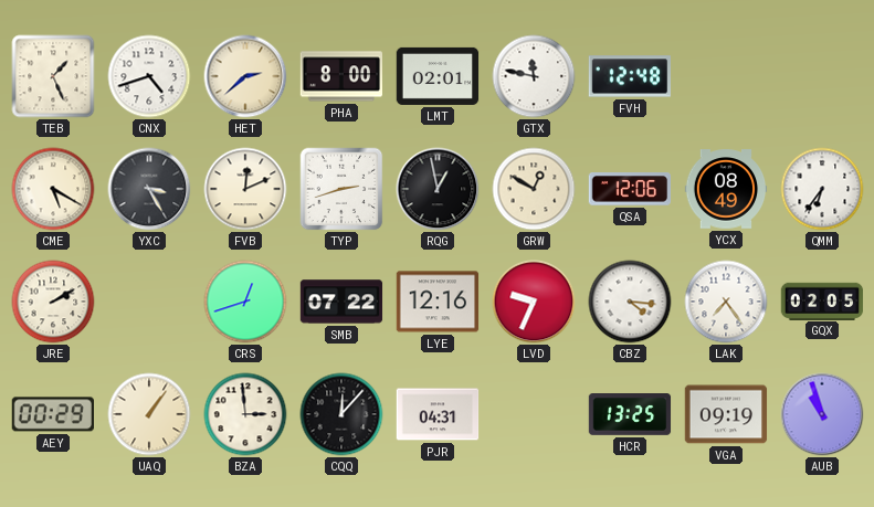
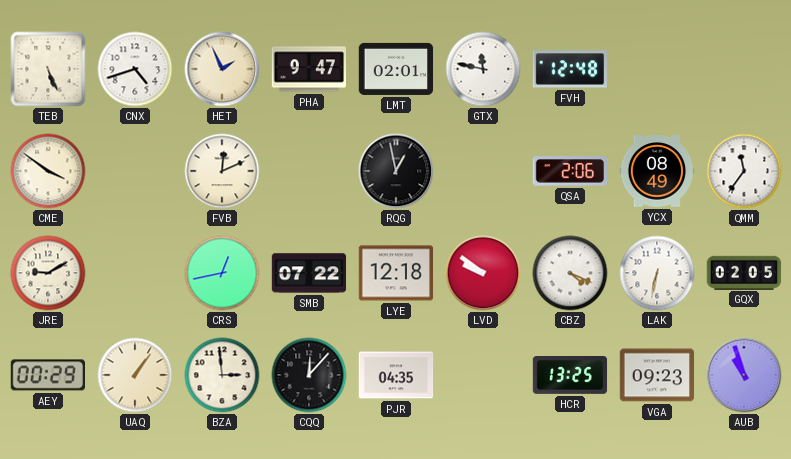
TEB: 1:26 -> 5:26
HET: 2:38 -> 1:56
PHA: 8:00 -> 9:47
CME: 5:20 -> 3:51
YXC: 3:25 -> none
TYP: 2:42 -> none
GRW: 12:50 -> none
QSA: 12:06 -> 2:06
QMM: 6:36 -> 11:36
JRE: 2:10 -> 9:10
CRS: 12:42 -> 12:43
LYE: 12:16 -> 12:18
LVD: 9:34 -> 9:51
CBZ: 4:16 -> 4:19
LAK: 7:24 -> 6:32
PJR: 04:31 -> 04:35
VGA: 09:19 -> 09:23
